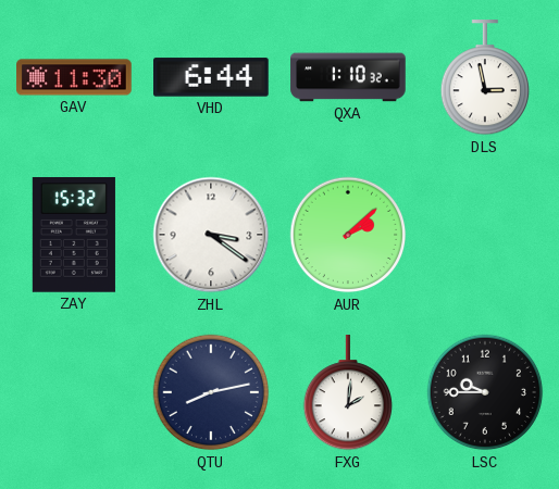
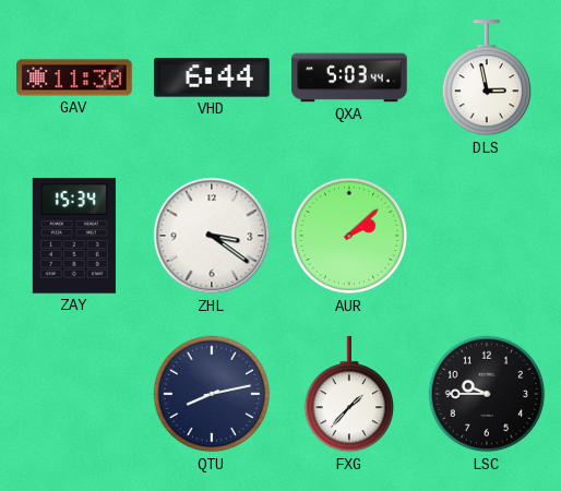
QXA: 1:10 -> 5:03
ZAY: 15:32 -> 15:34
FXG: 2:01 -> 1:37
